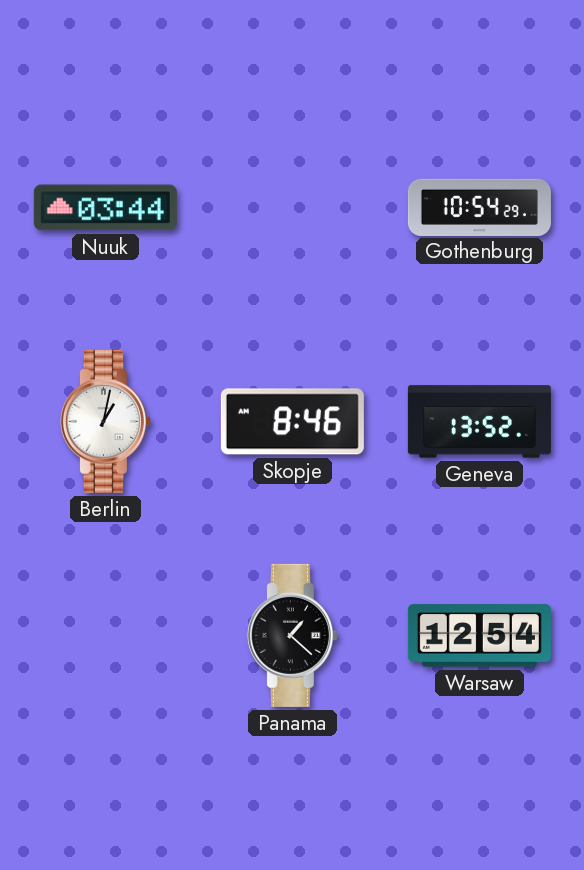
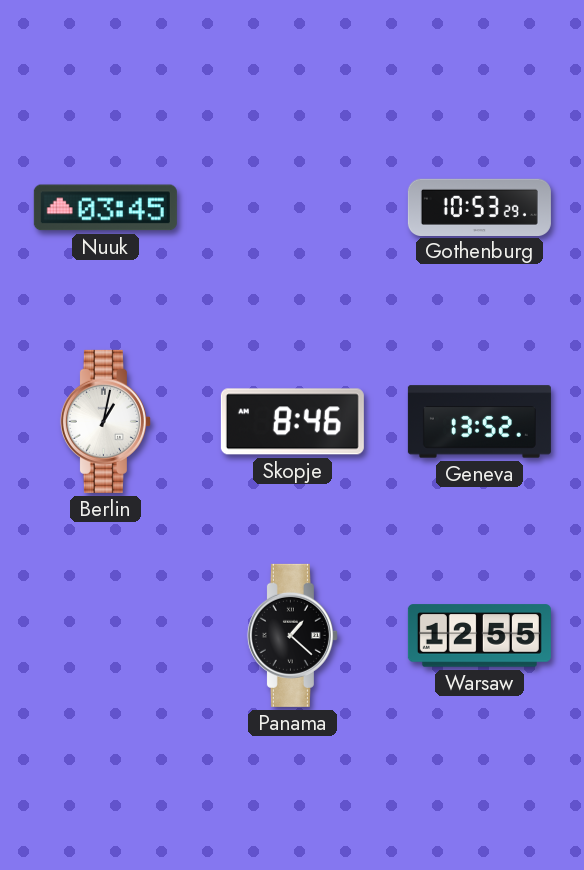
Nuuk: 03:44 -> 03:45
Gothenburg: 10:54 -> 10:53
Warsaw: 12:54 -> 12:55
